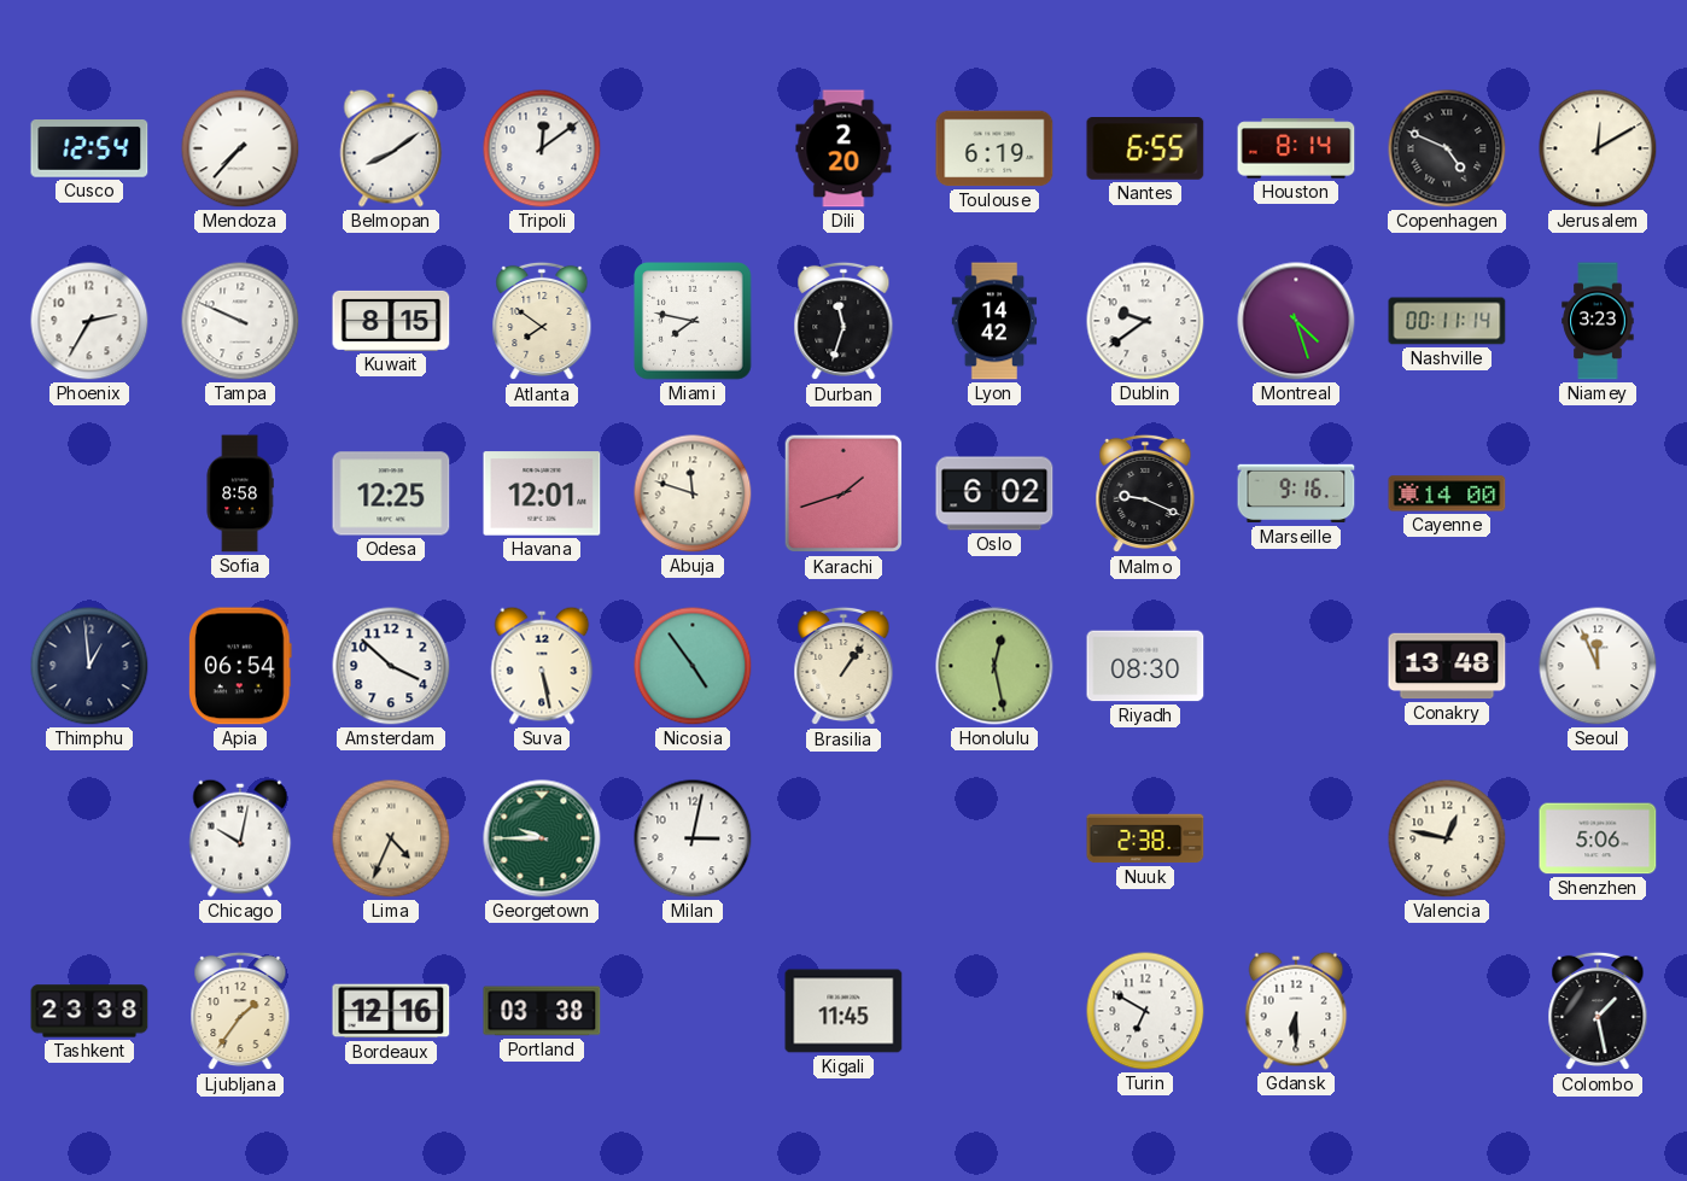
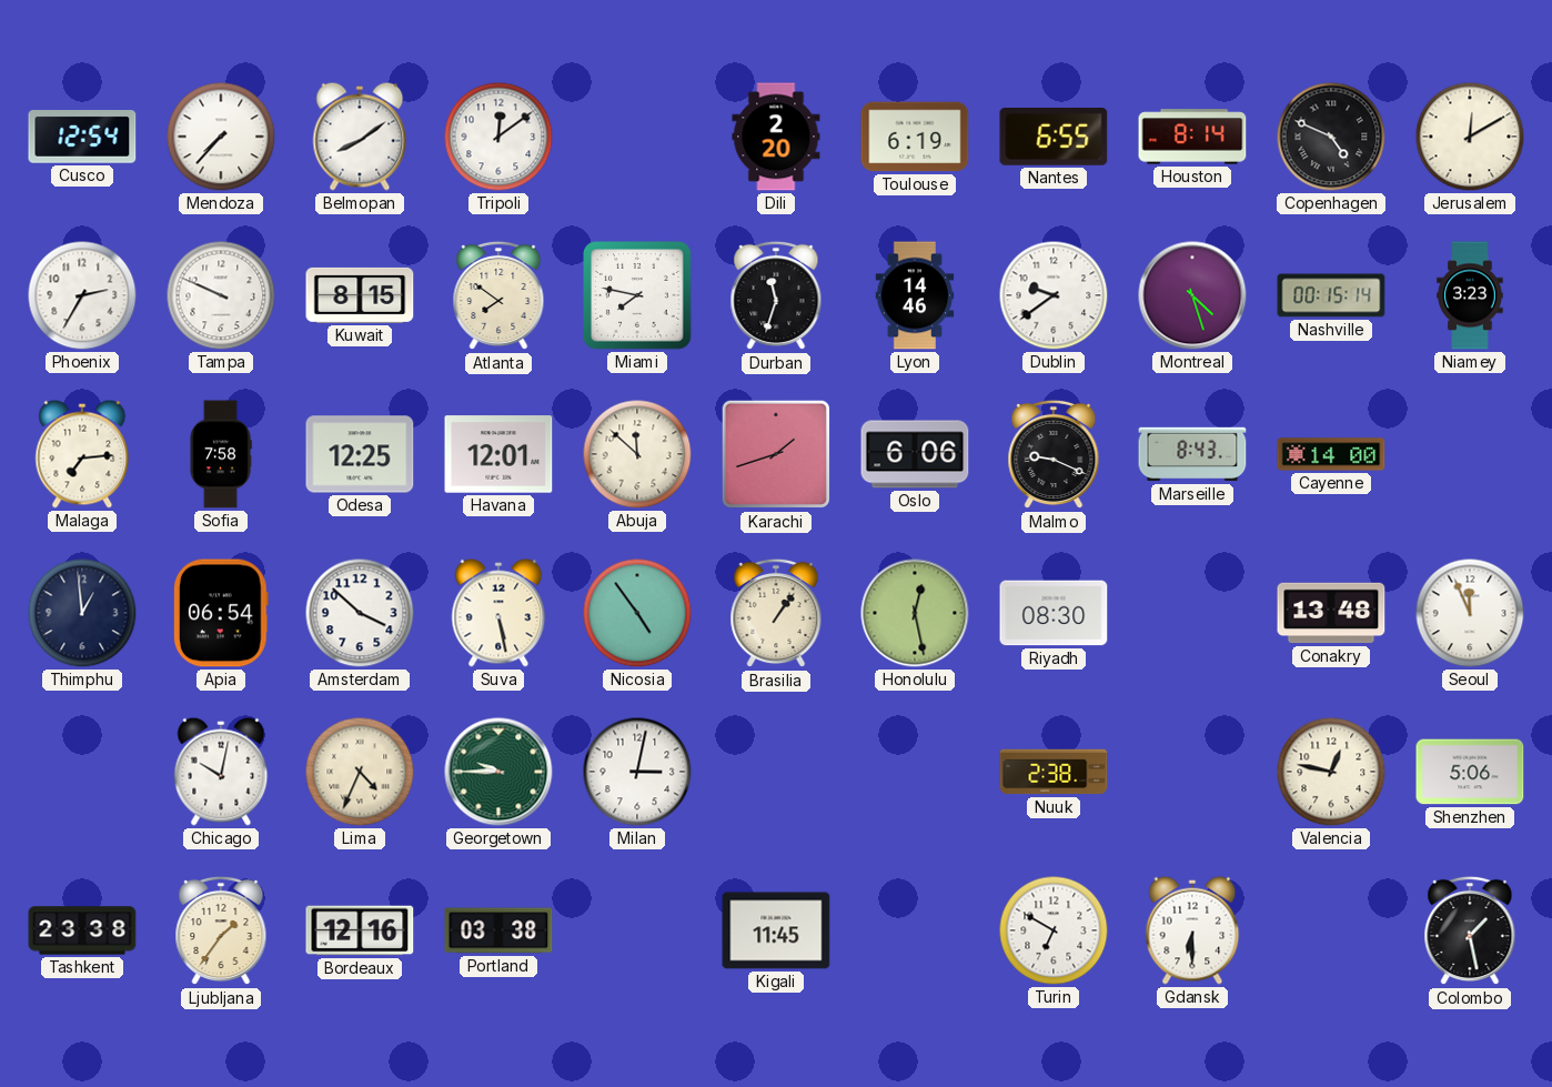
Lyon: 14:42 -> 14:46
Nashville: 00:11 -> 00:15
Malaga: none -> 7:14
Sofia: 8:58 -> 7:58
Abuja: 11:48 -> 11:52
Oslo: 6:02 -> 6:06
Marseille: 9:16 -> 8:43
